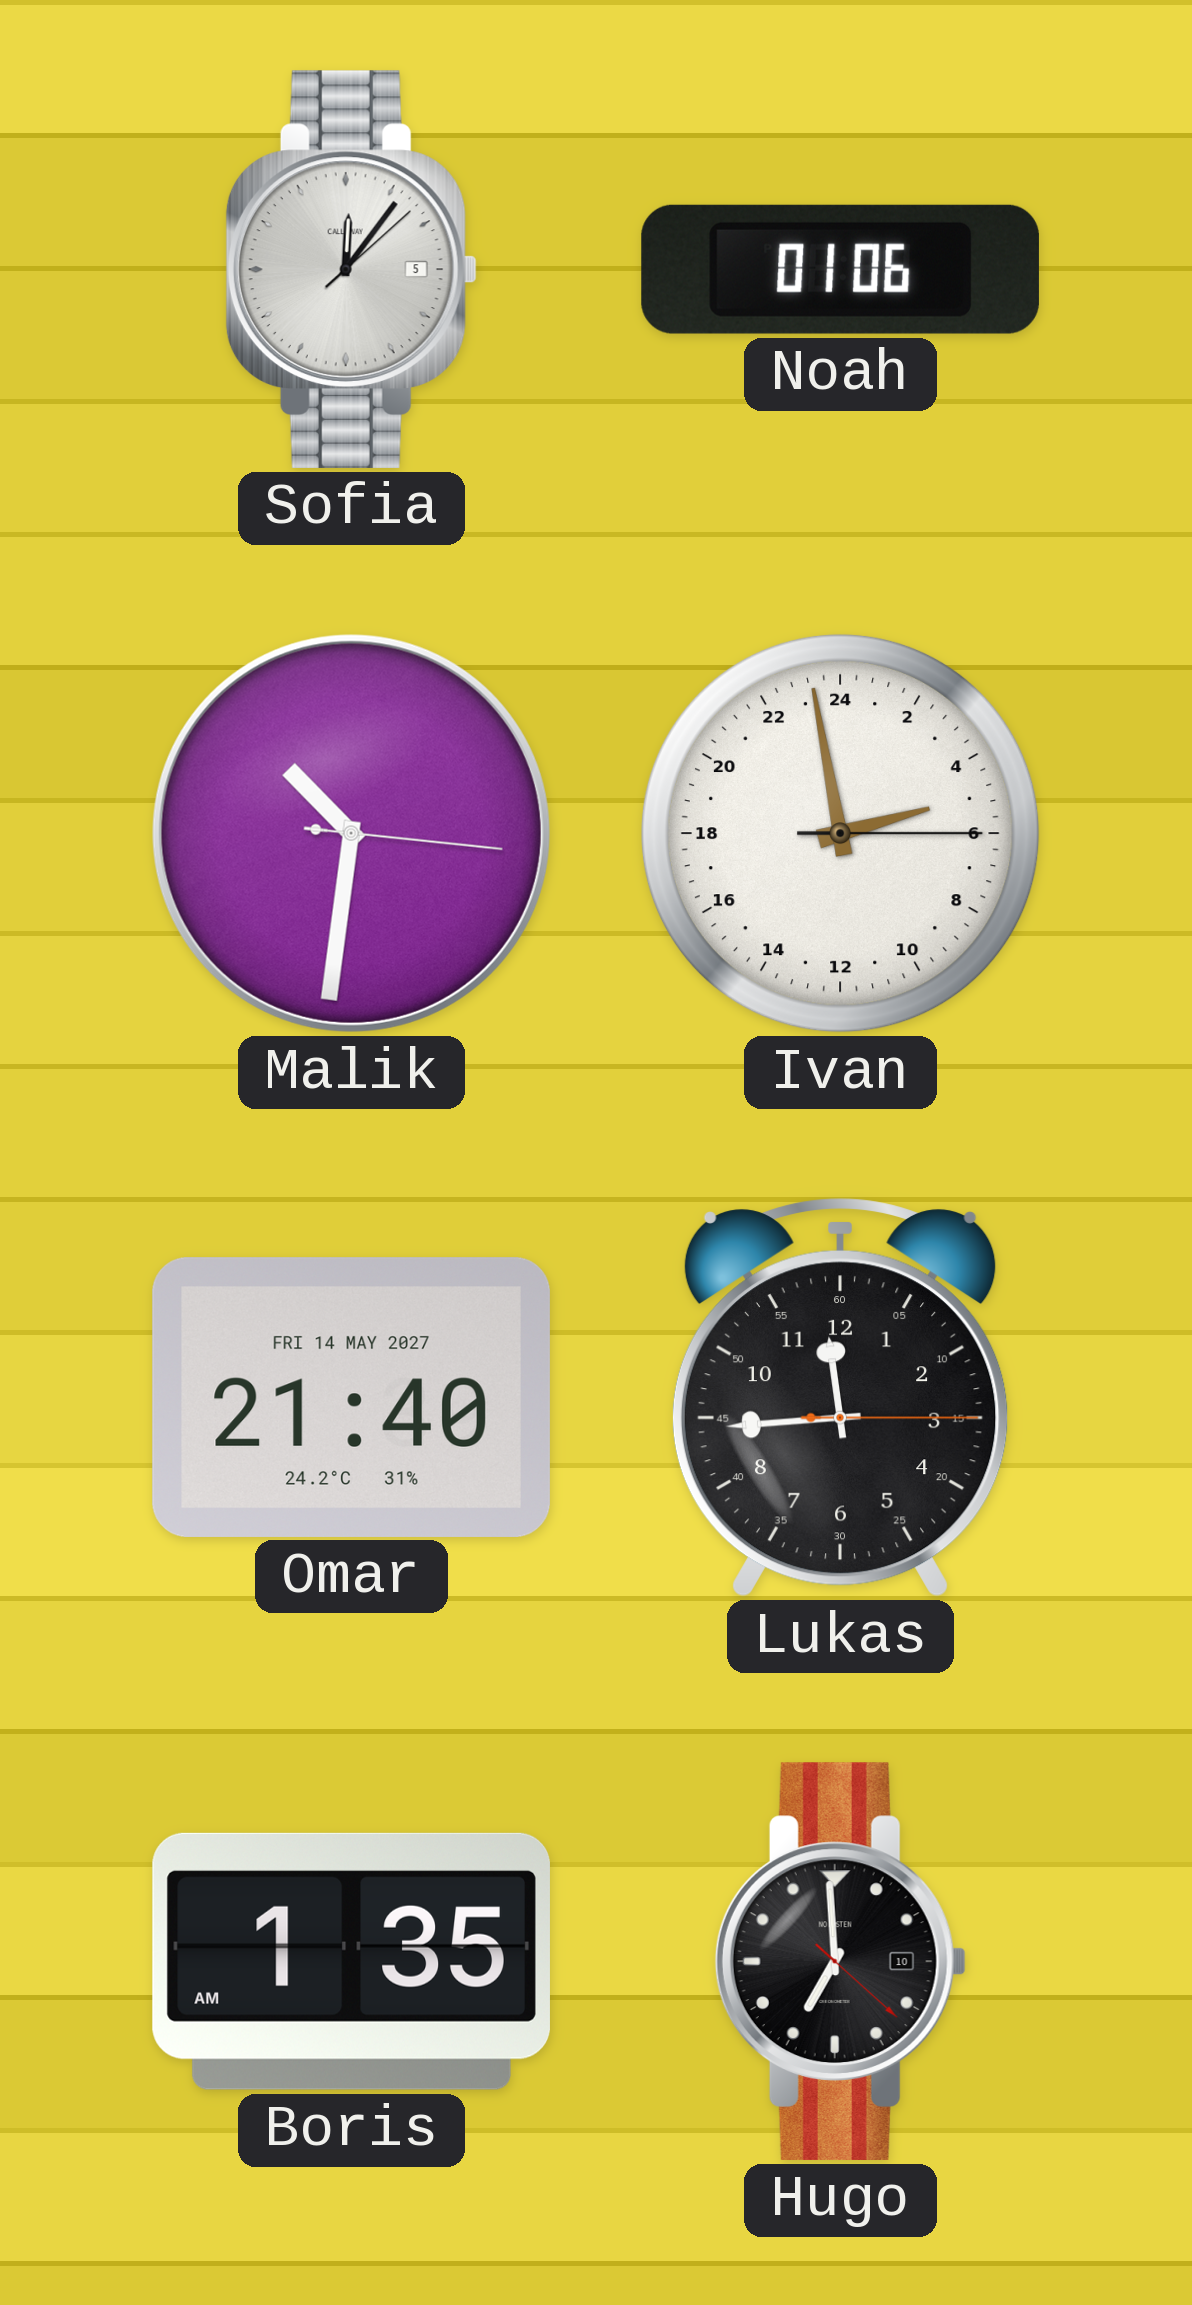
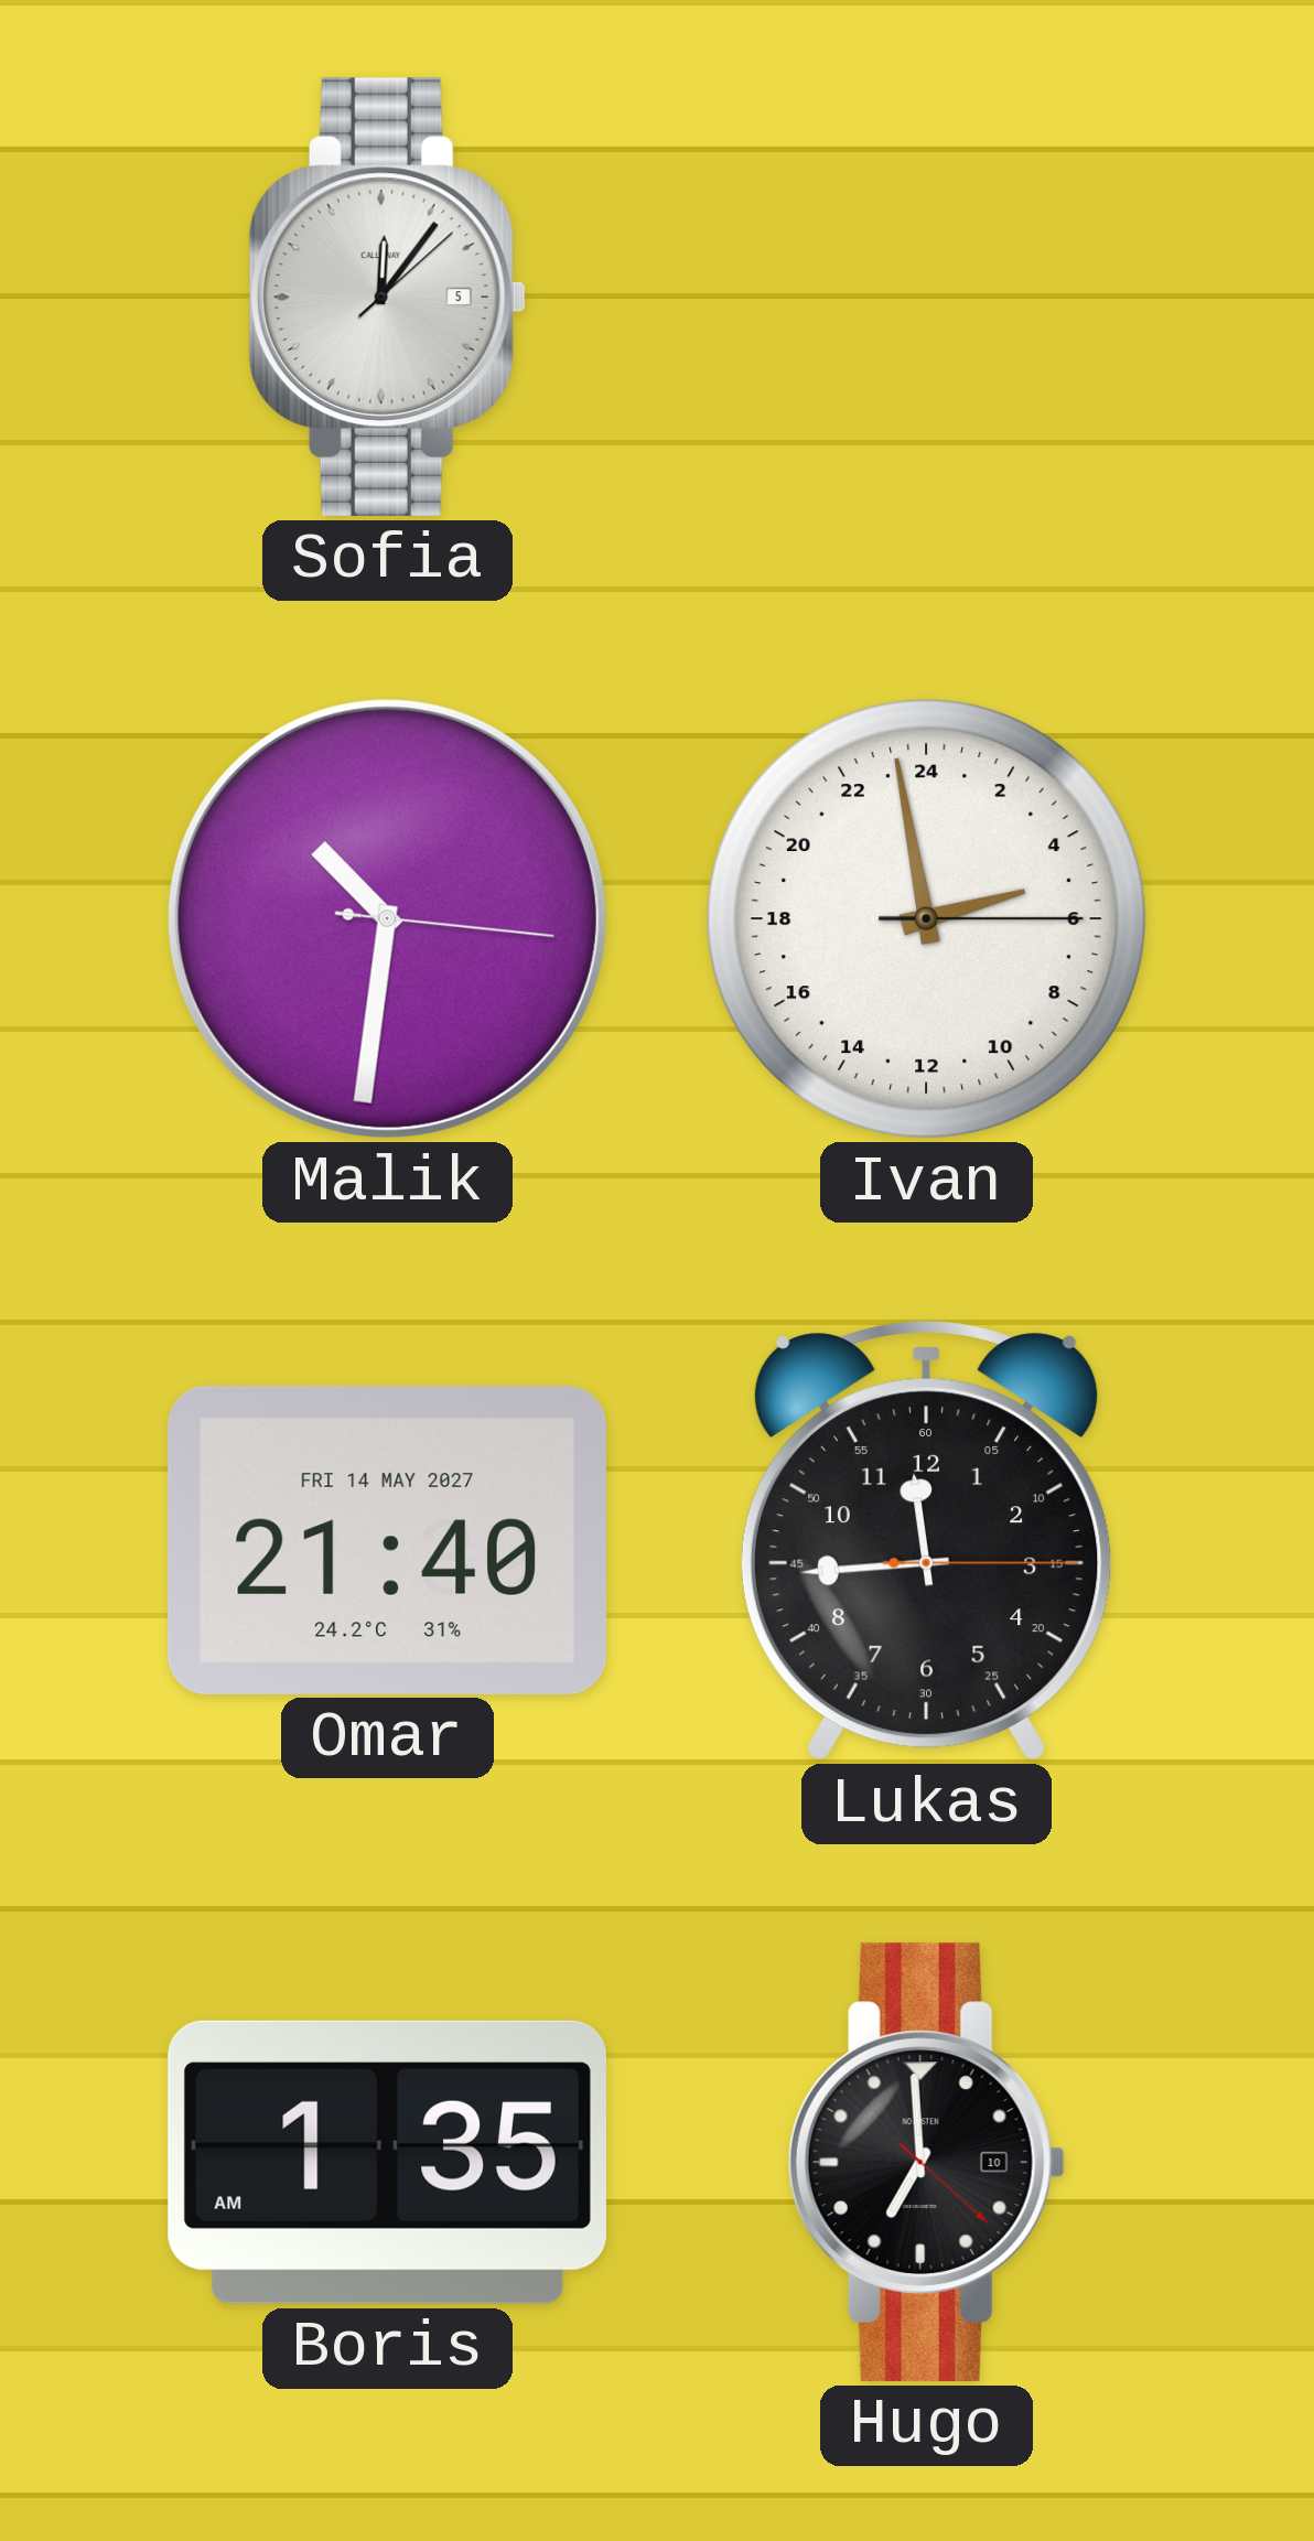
Noah: 01:06 -> none
